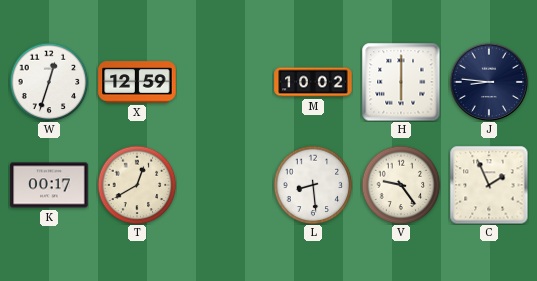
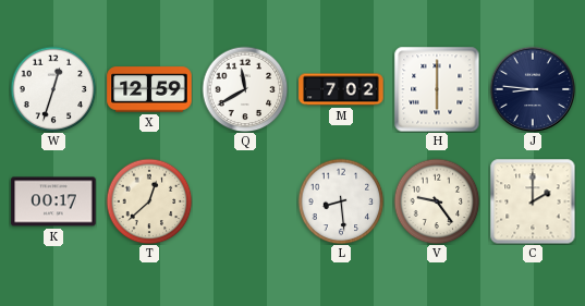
Q: none -> 11:40
M: 10:02 -> 7:02
T: 12:40 -> 12:38
C: 1:56 -> 2:00
